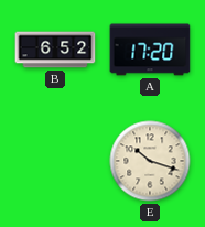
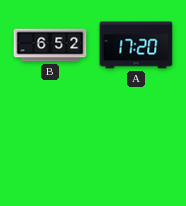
E: 10:18 -> none
